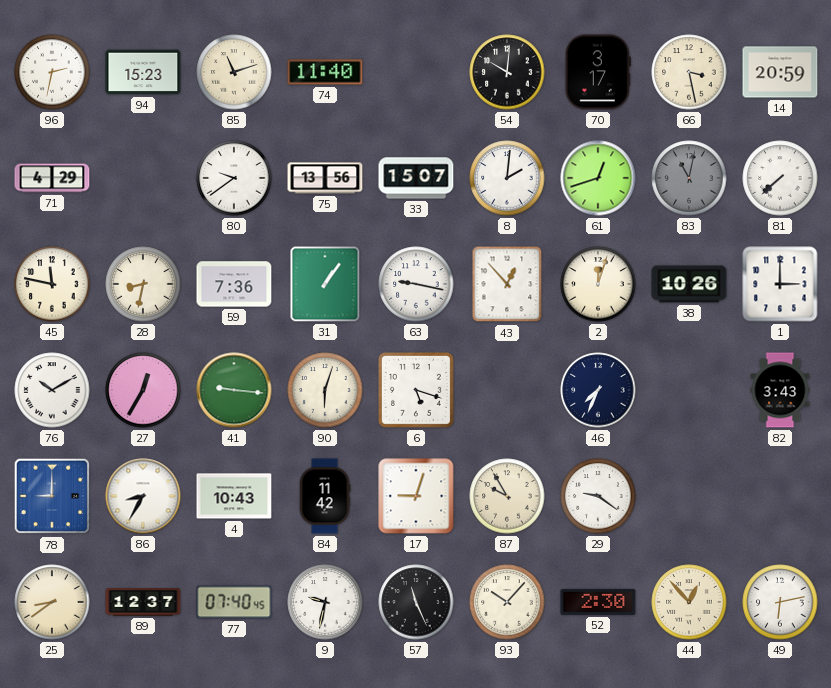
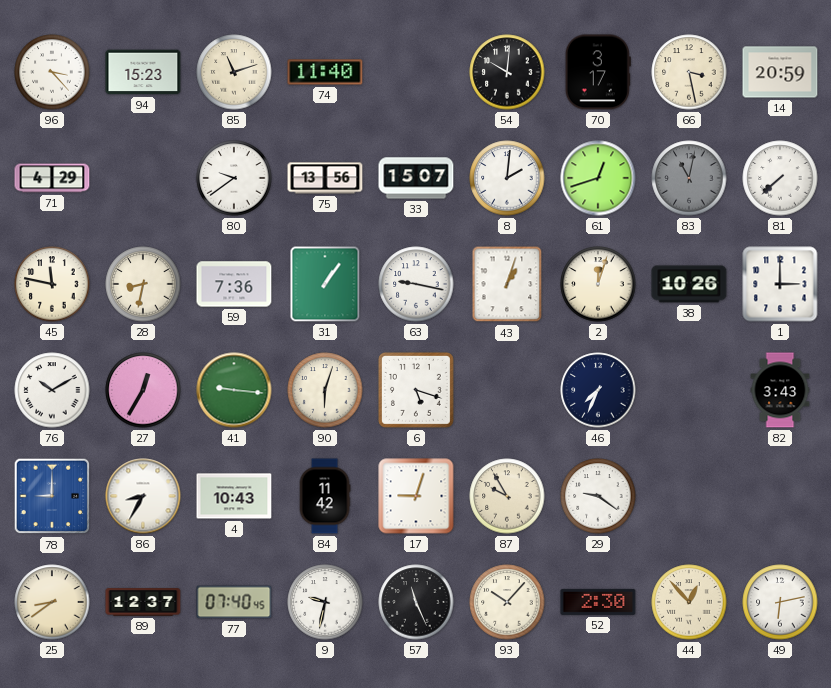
96: 2:32 -> 3:23
43: 12:53 -> 1:03
